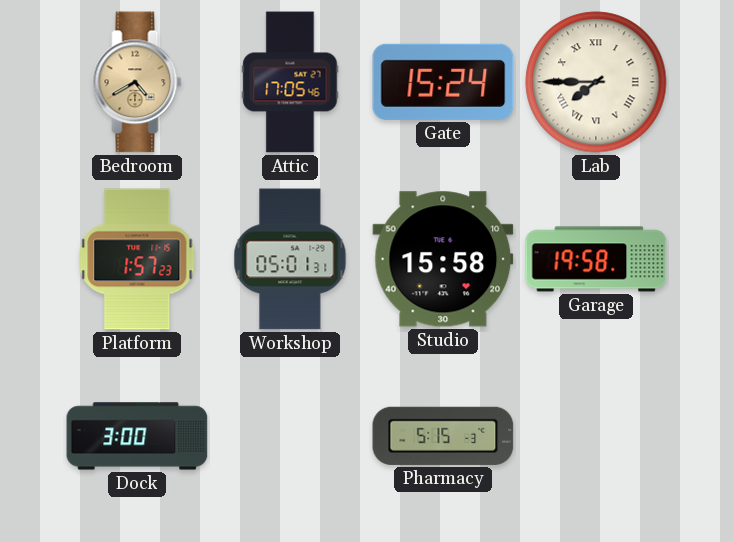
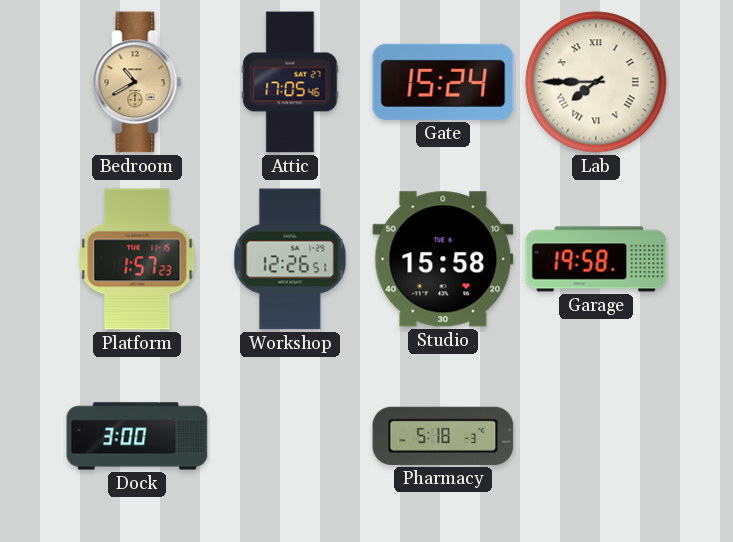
Bedroom: 4:40 -> 10:40
Workshop: 05:01 -> 12:26
Pharmacy: 5:15 -> 5:18
